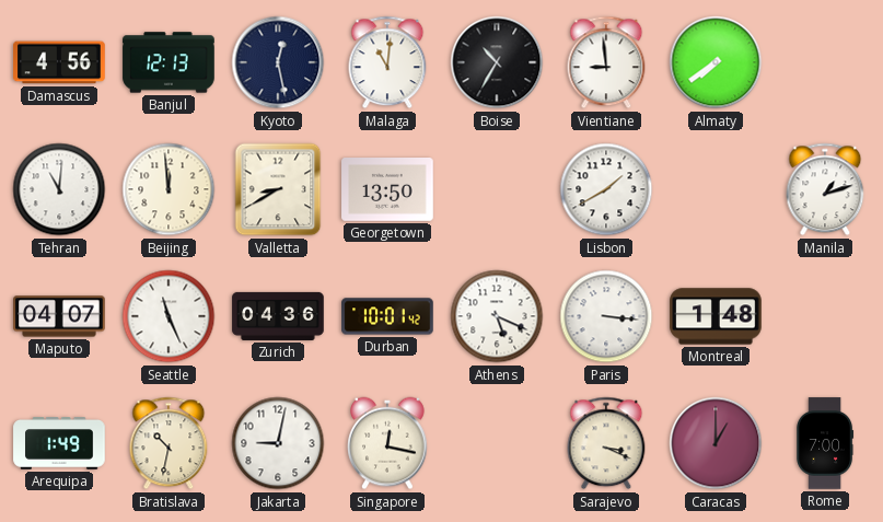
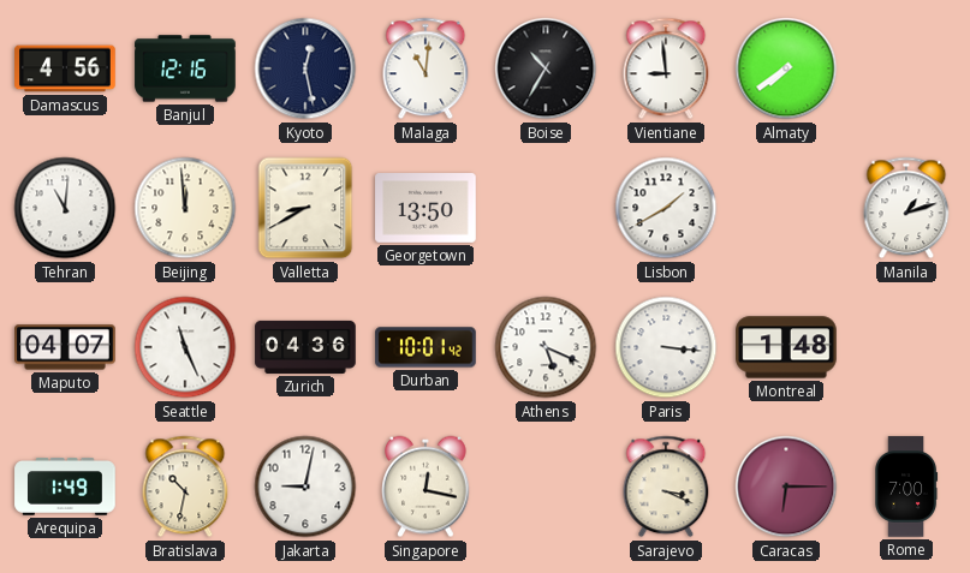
Banjul: 12:13 -> 12:16
Caracas: 1:00 -> 6:15
